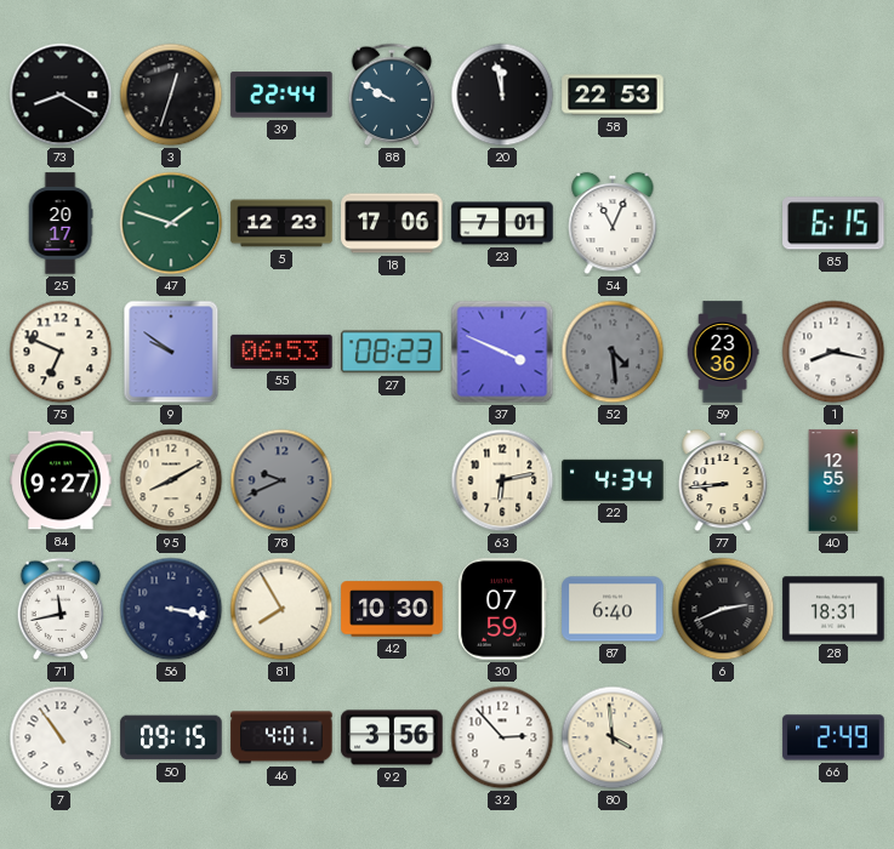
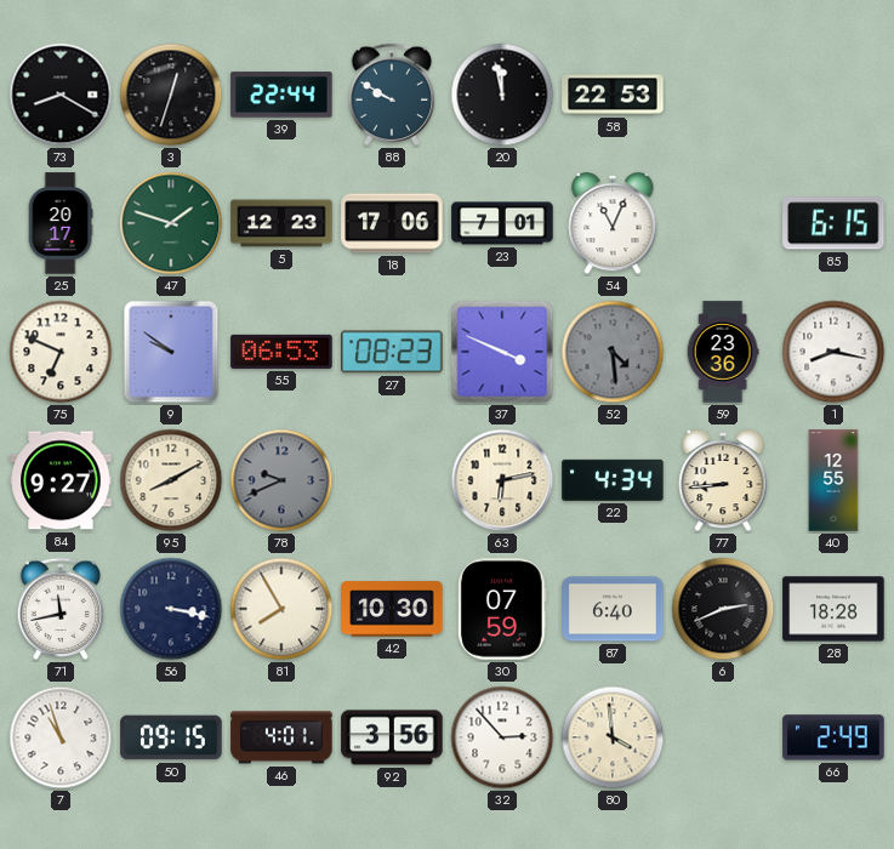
28: 18:31 -> 18:28
7: 10:54 -> 10:57
